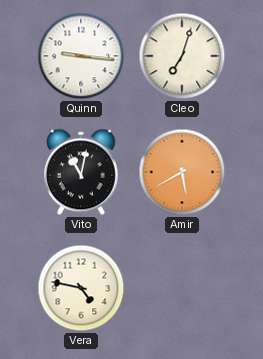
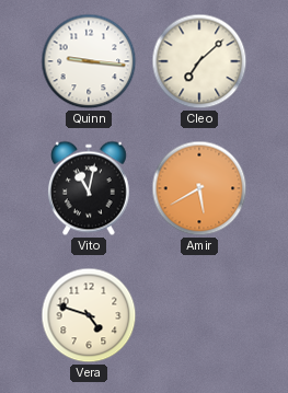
Cleo: 7:03 -> 7:08
Vera: 4:47 -> 4:48
